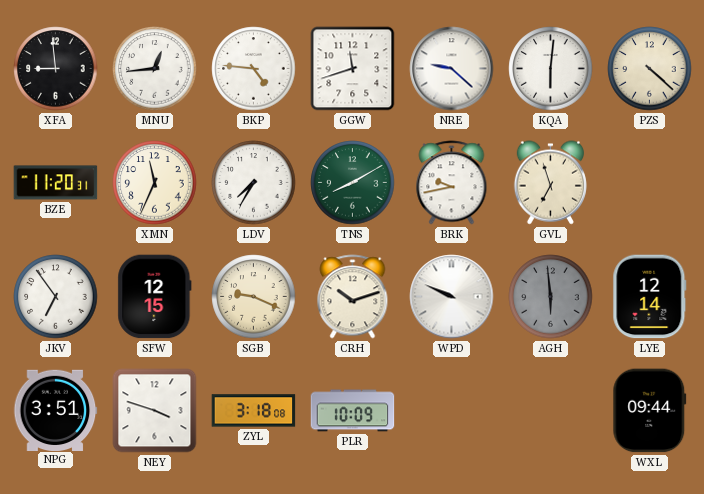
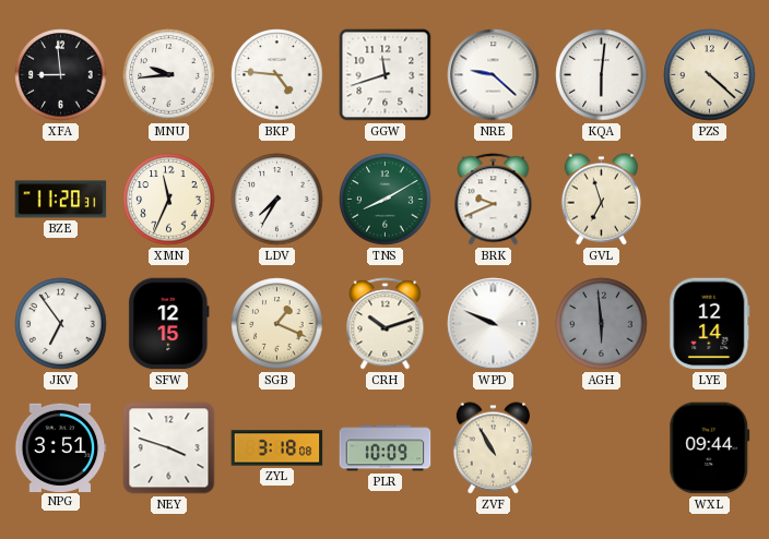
MNU: 12:44 -> 9:44
BRK: 9:43 -> 9:41
SGB: 9:19 -> 1:19
ZVF: none -> 10:55
